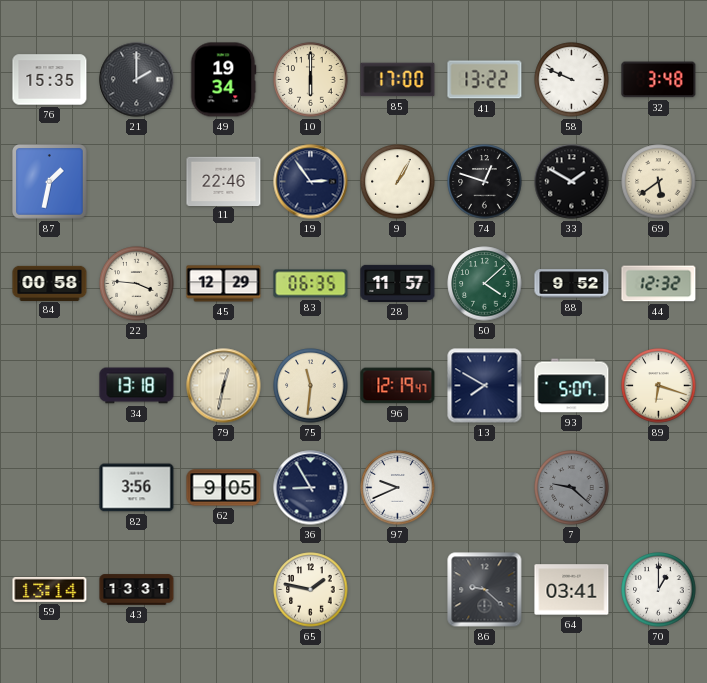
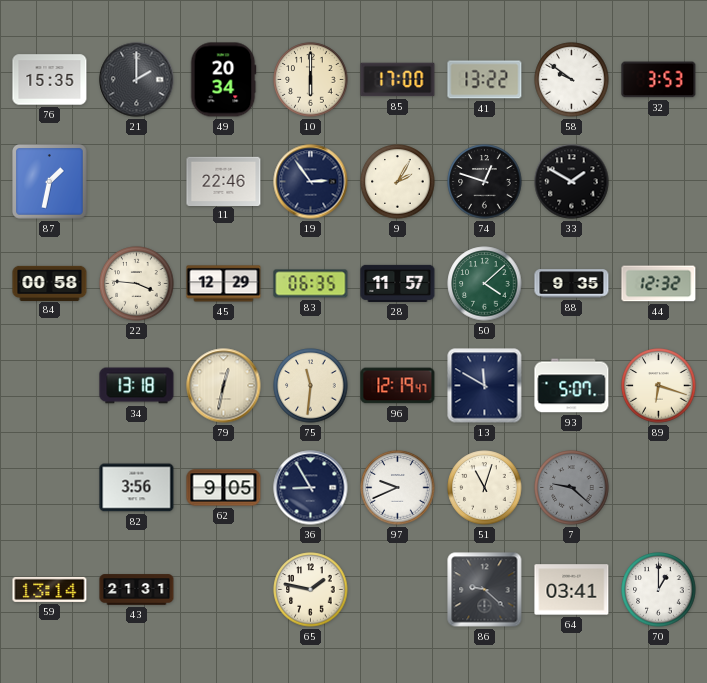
49: 19:34 -> 20:34
58: 9:49 -> 9:51
32: 3:48 -> 3:53
9: 1:05 -> 2:05
69: 5:39 -> none
88: 9:52 -> 9:35
13: 7:50 -> 11:50
51: none -> 11:03
43: 13:31 -> 21:31
